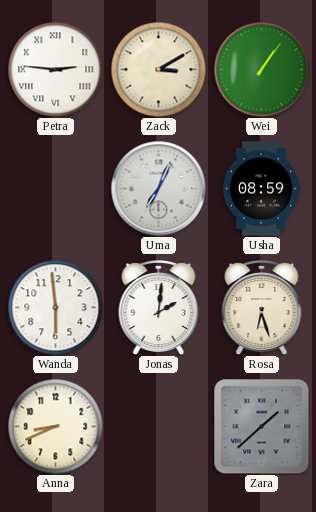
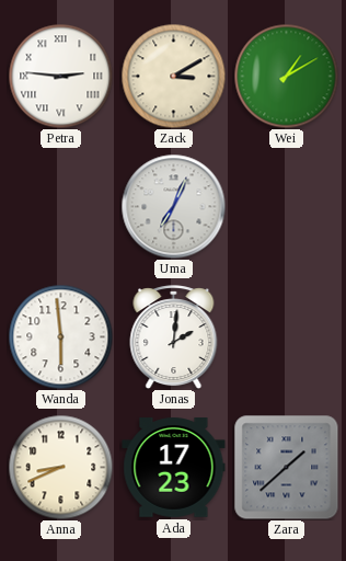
Wei: 1:06 -> 1:10
Usha: 08:59 -> none
Rosa: 6:27 -> none
Ada: none -> 17:23
